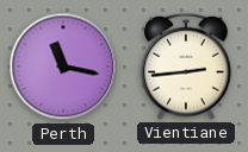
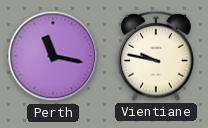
Vientiane: 2:44 -> 9:47
